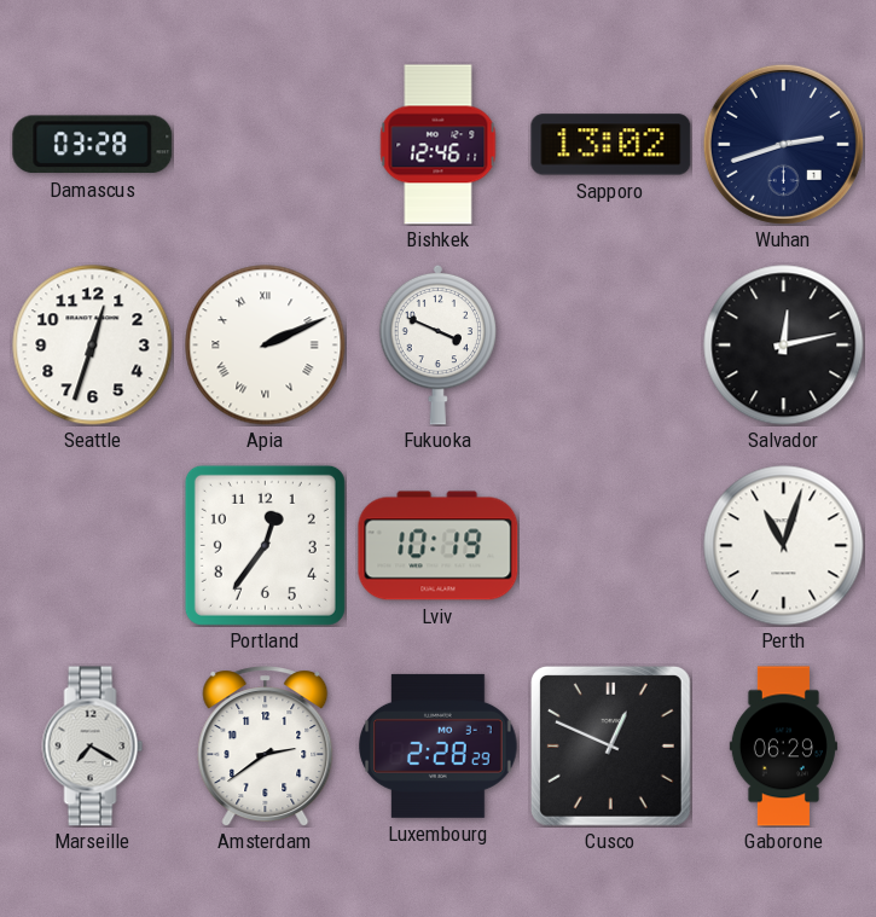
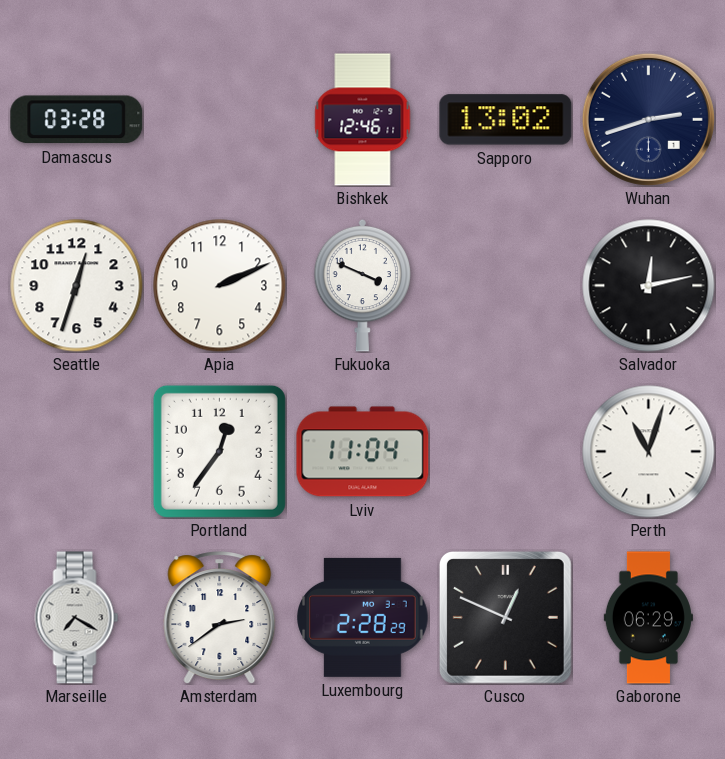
Apia numerals: Roman -> Arabic
Lviv: 10:19 -> 11:04
